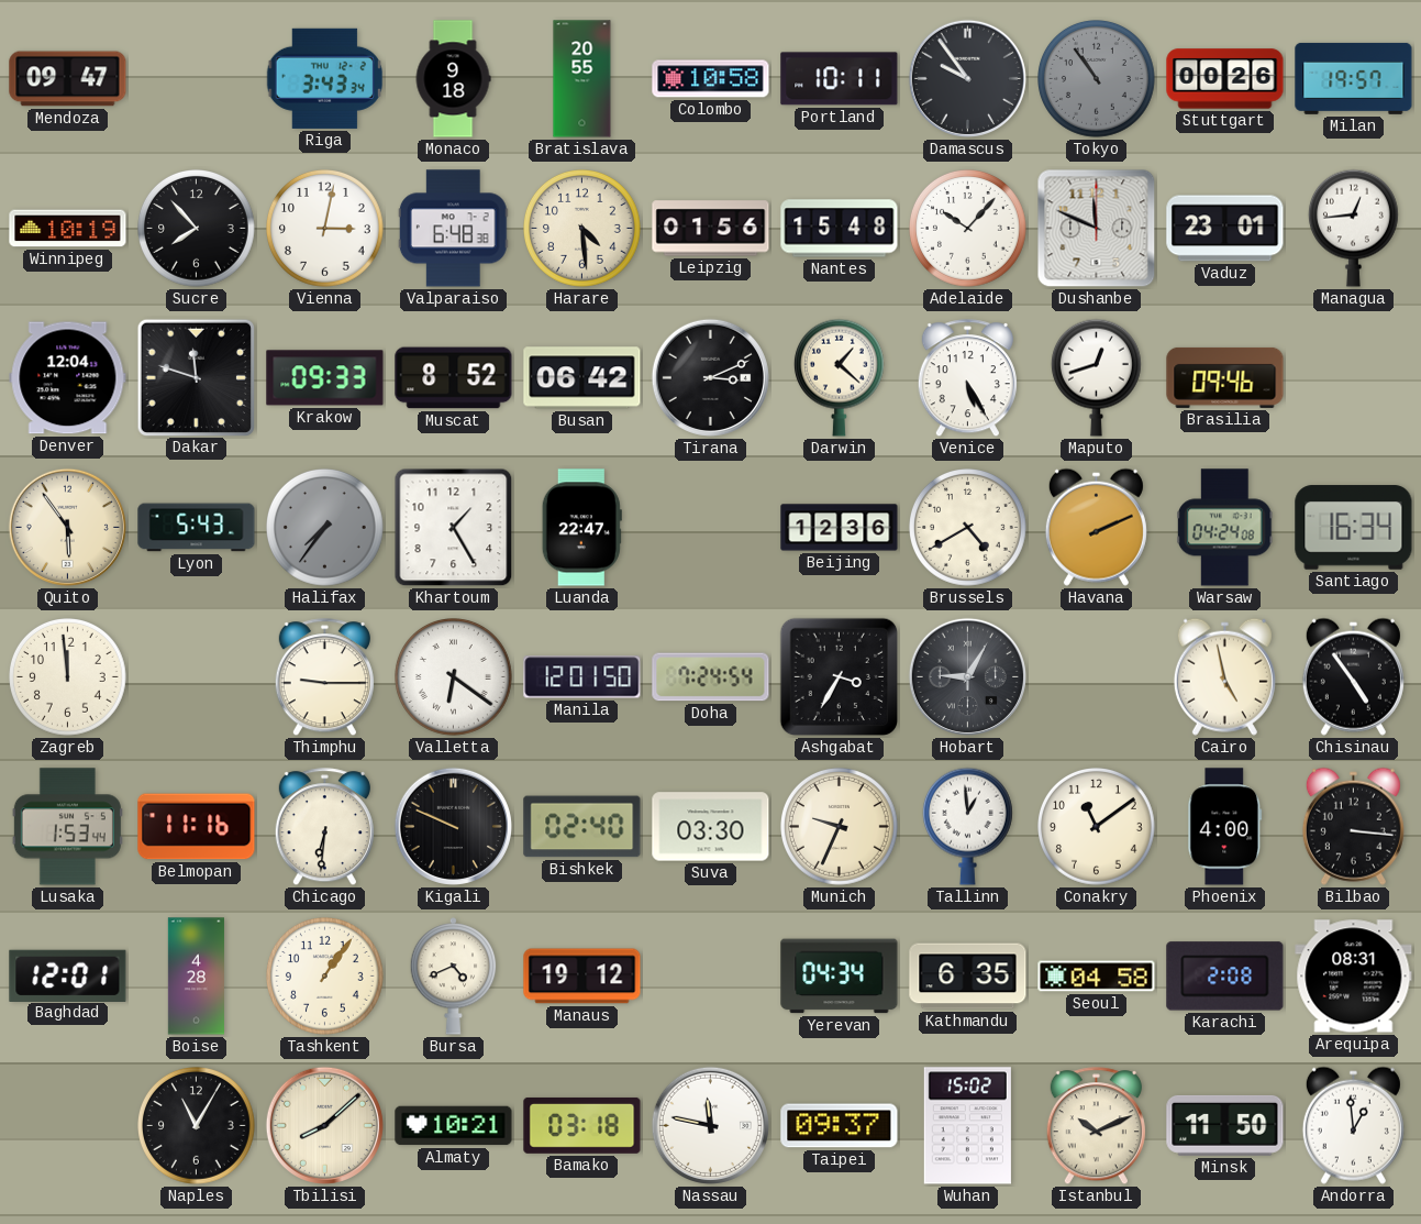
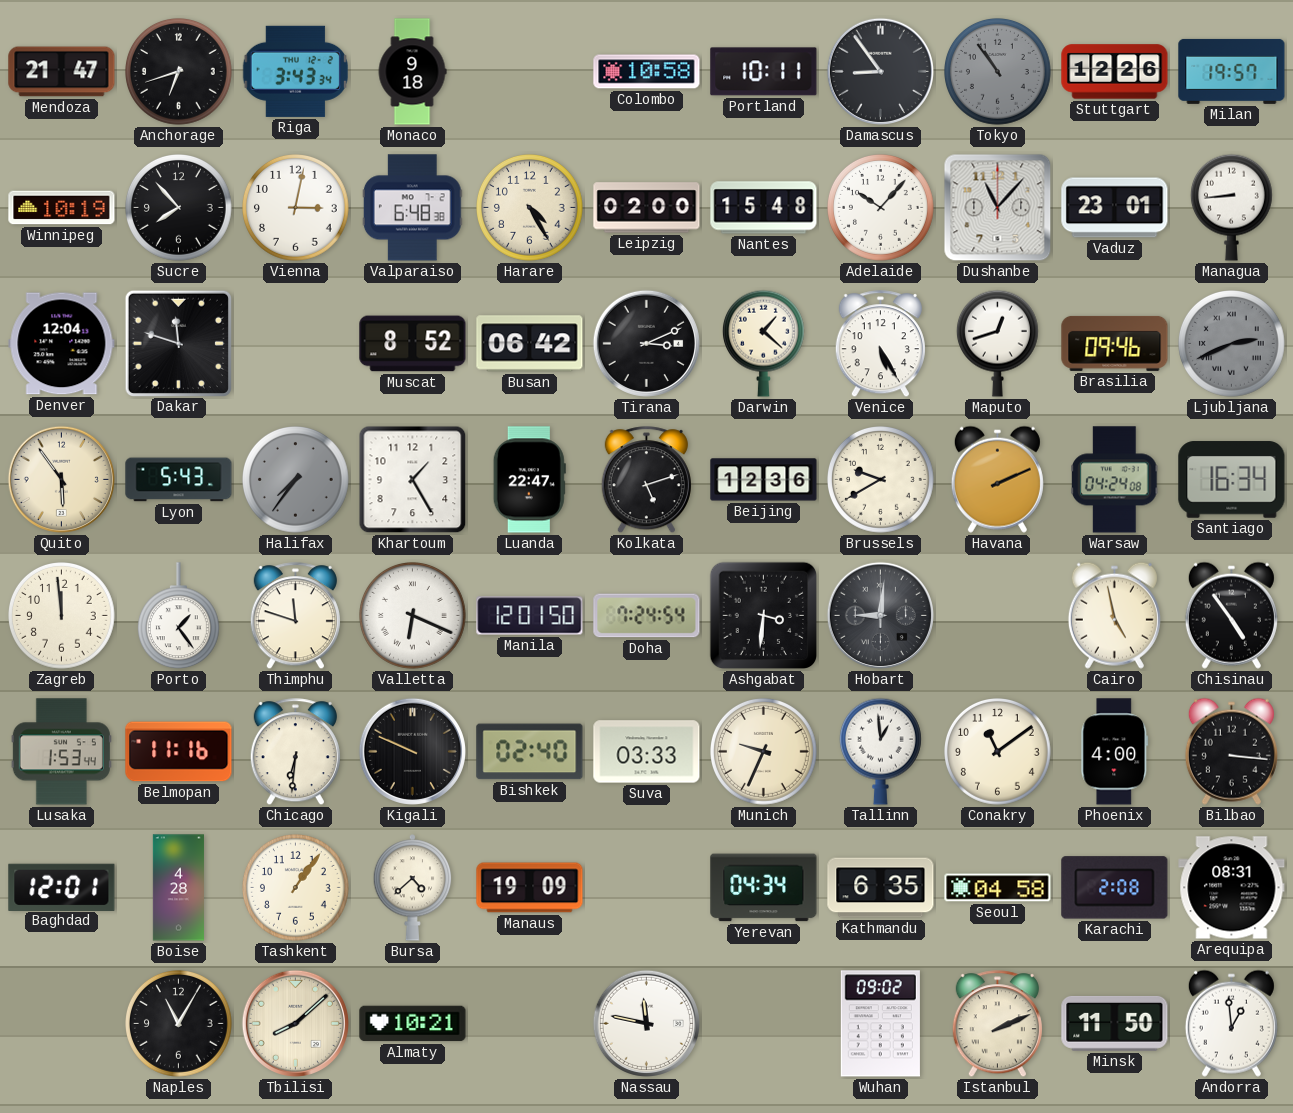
Mendoza: 09:47 -> 21:47
Anchorage: none -> 6:42
Bratislava: 20:55 -> none
Damascus: 9:54 -> 8:54
Stuttgart: 00:26 -> 12:26
Harare: 4:29 -> 4:25
Leipzig: 01:56 -> 02:00
Dushanbe: 11:49 -> 11:07
Managua: 12:44 -> 8:44
Krakow: 09:33 -> none
Ljubljana: none -> 2:41
Kolkata: none -> 5:12
Brussels: 4:40 -> 9:40
Porto: none -> 1:24
Thimphu: 9:15 -> 11:48
Valletta: 6:21 -> 6:19
Ashgabat: 3:35 -> 3:31
Hobart: 9:05 -> 9:01
Suva: 03:30 -> 03:33
Bursa: 4:41 -> 4:38
Manaus: 19:12 -> 19:09
Bamako: 03:18 -> none
Taipei: 09:37 -> none
Wuhan: 15:02 -> 09:02
Istanbul: 10:11 -> 2:11
